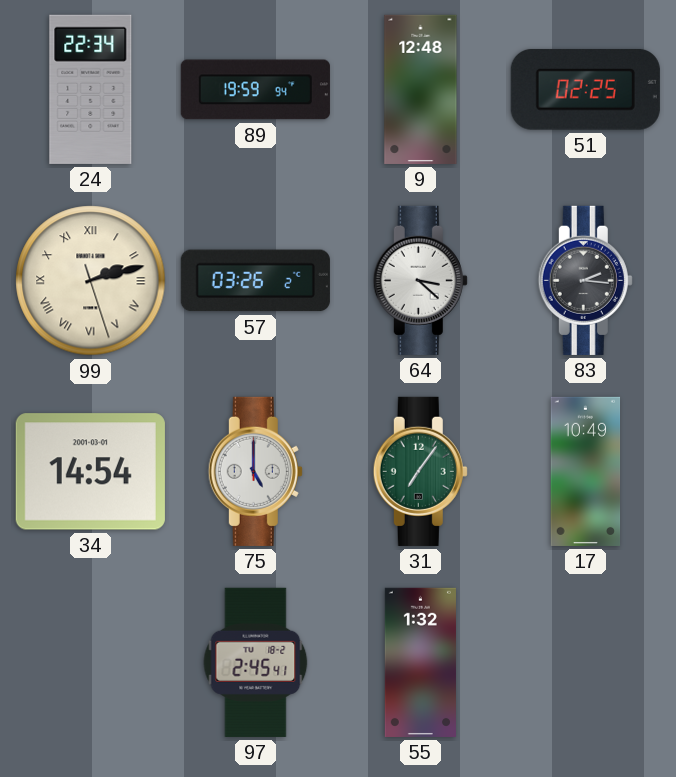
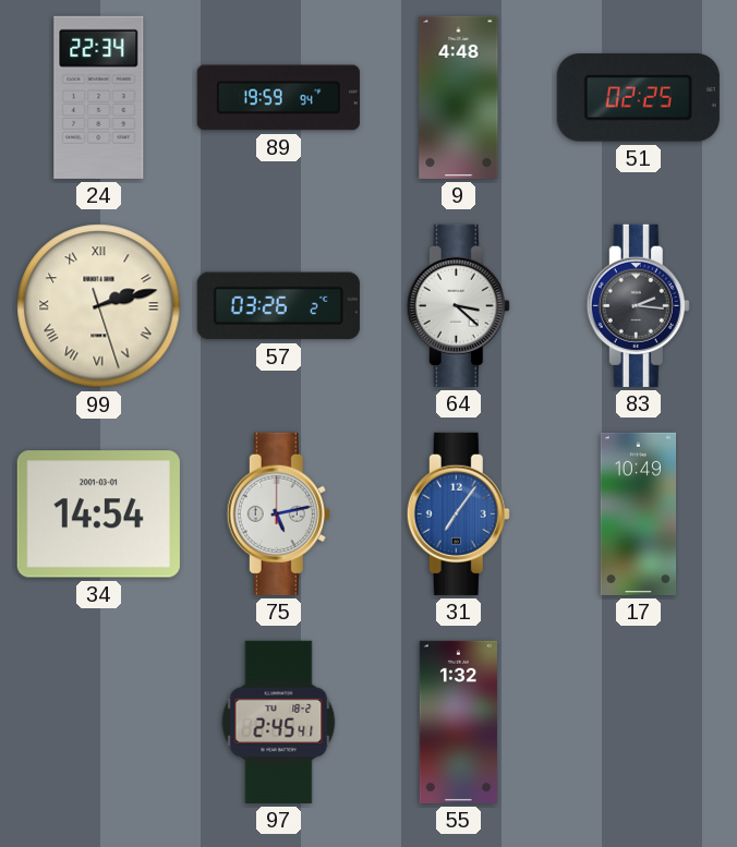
9: 12:48 -> 4:48
75: 5:00 -> 5:13
31 dial: green -> blue
